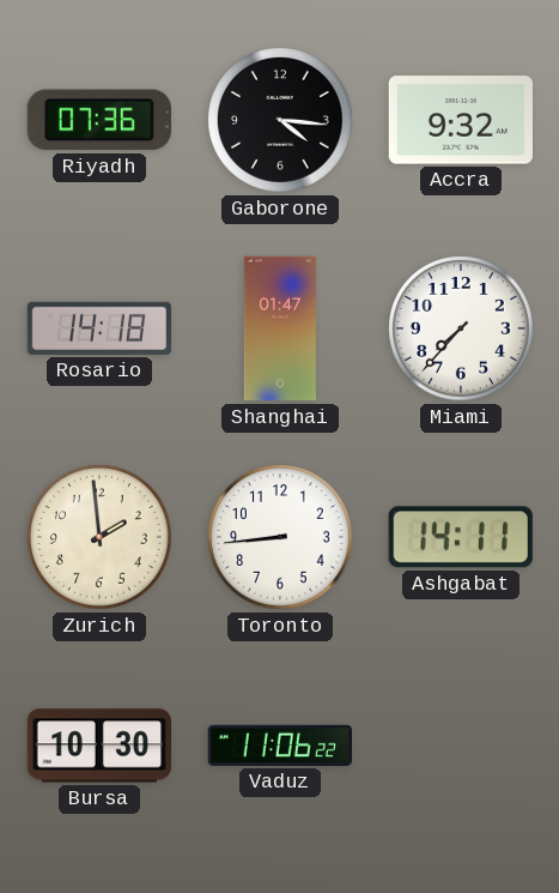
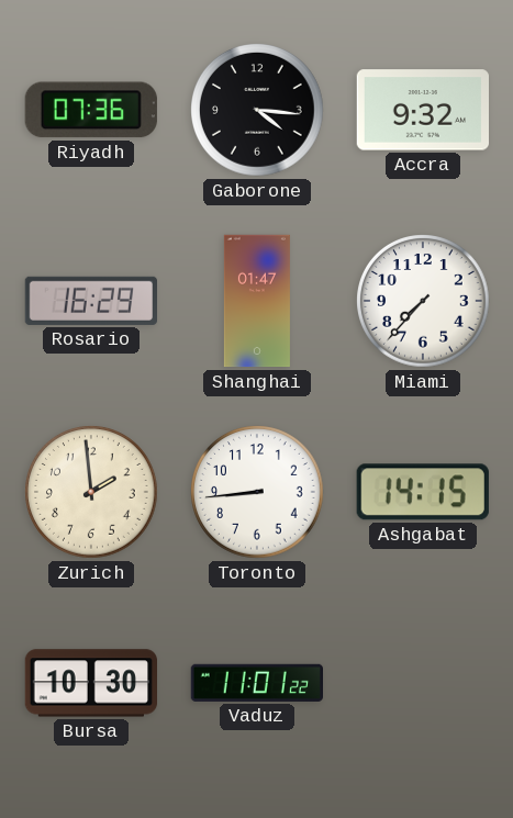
Rosario: 14:18 -> 16:29
Ashgabat: 14:11 -> 14:15
Vaduz: 11:06 -> 11:01
